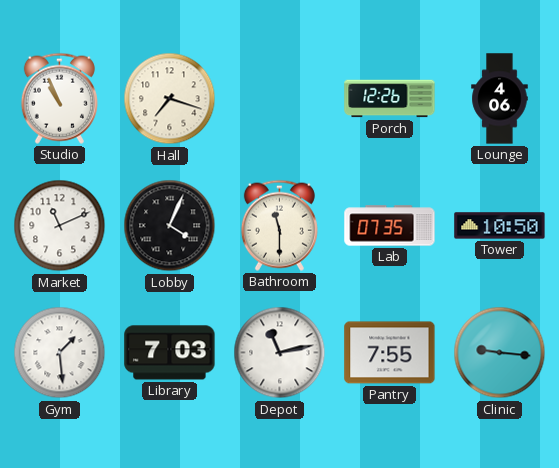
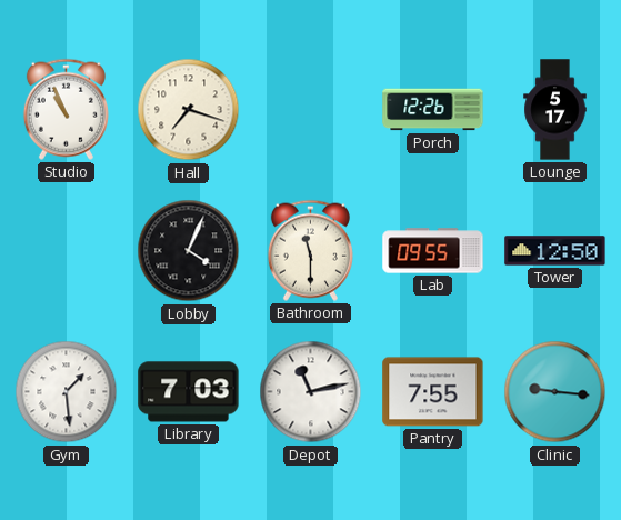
Lounge: 4:06 -> 5:17
Market: 11:11 -> none
Lab: 07:35 -> 09:55
Tower: 10:50 -> 12:50
